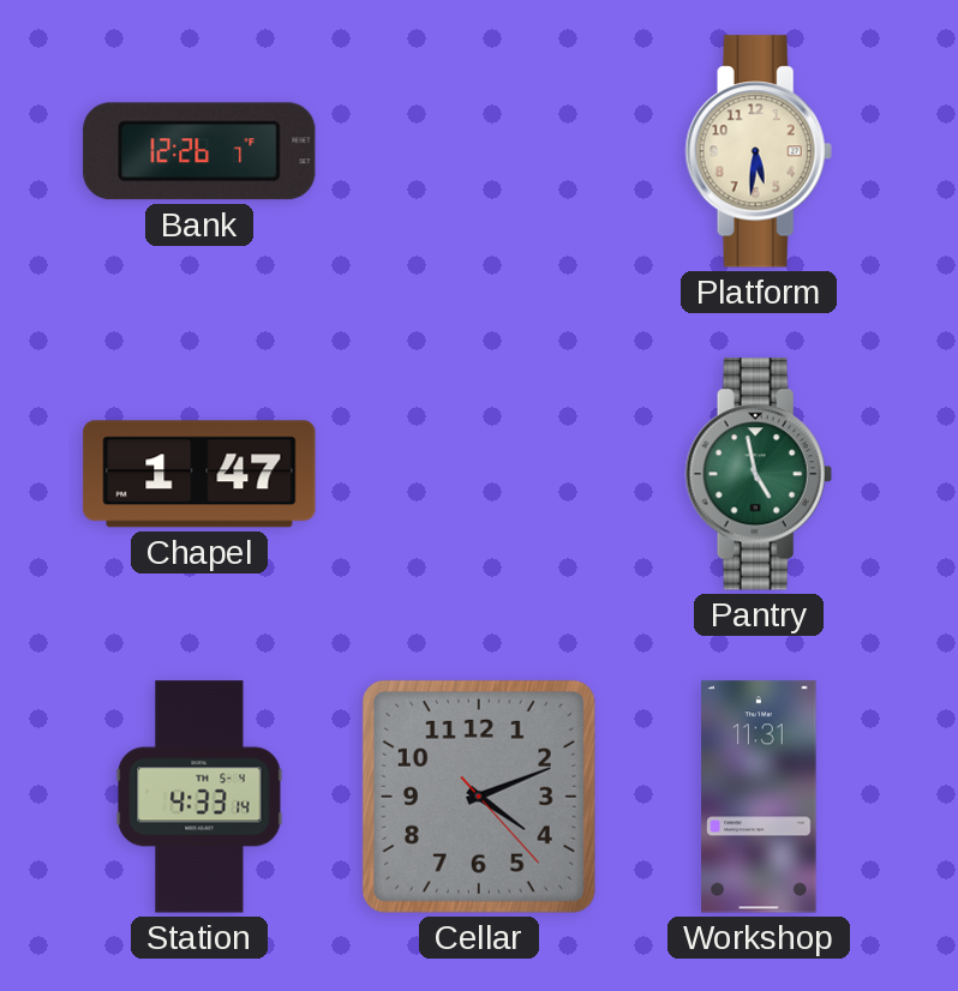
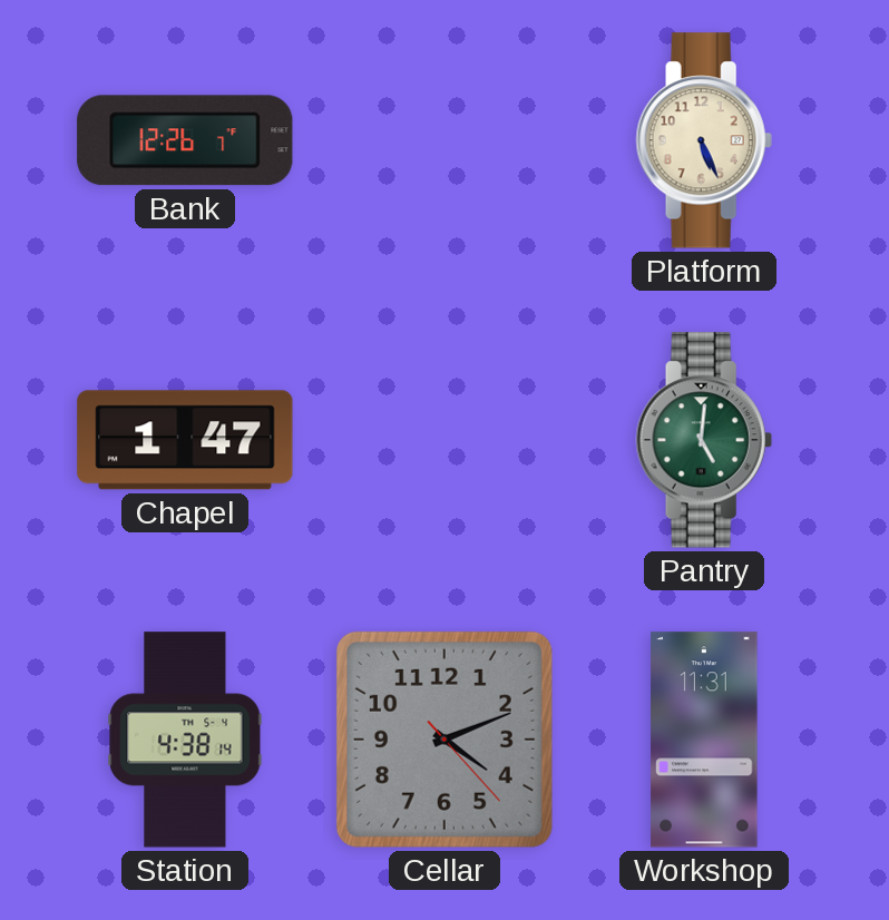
Platform: 5:31 -> 5:26
Pantry: 4:58 -> 5:01
Station: 4:33 -> 4:38
